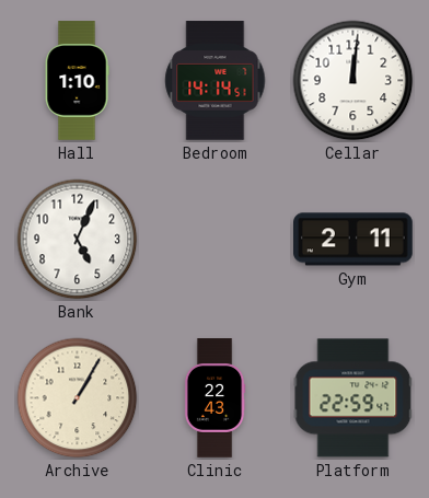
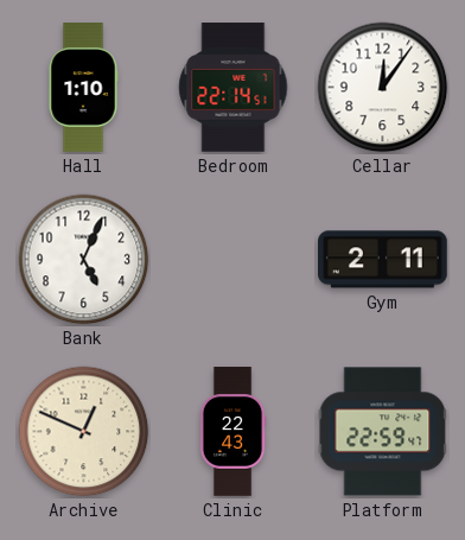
Bedroom: 14:14 -> 22:14
Cellar: 12:01 -> 12:06
Archive: 1:05 -> 12:49
